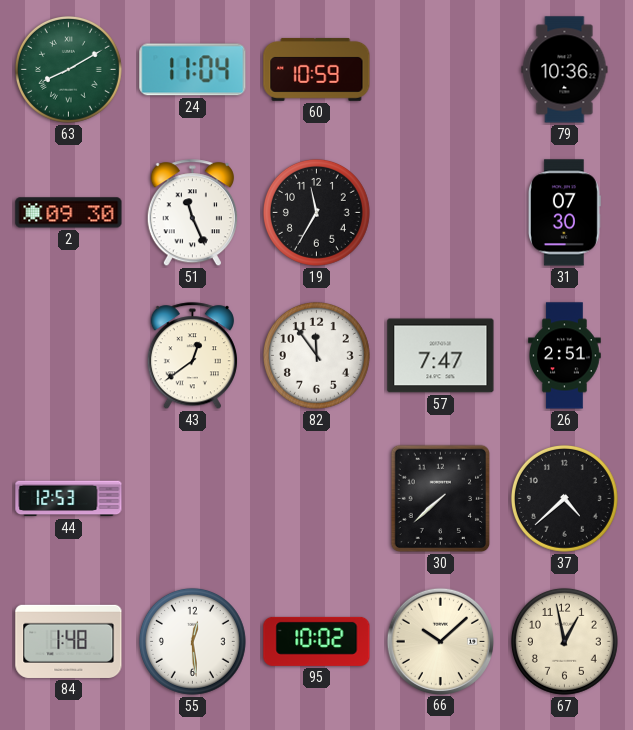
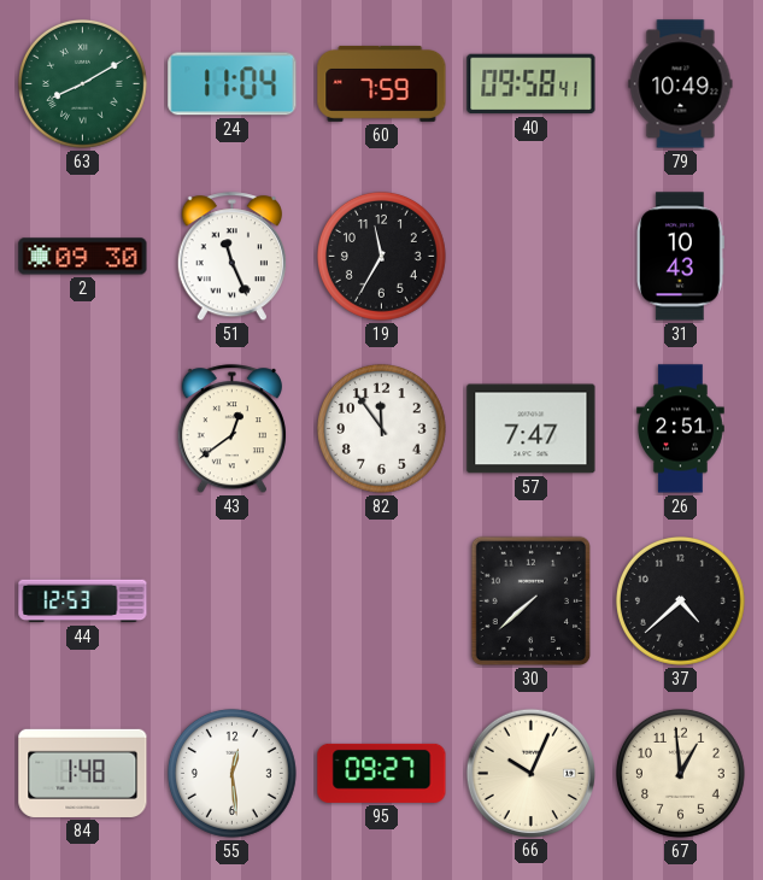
60: 10:59 -> 7:59
40: none -> 09:58
79: 10:36 -> 10:49
31: 07:30 -> 10:43
95: 10:02 -> 09:27
66: 10:08 -> 10:04
67: 12:58 -> 12:59
